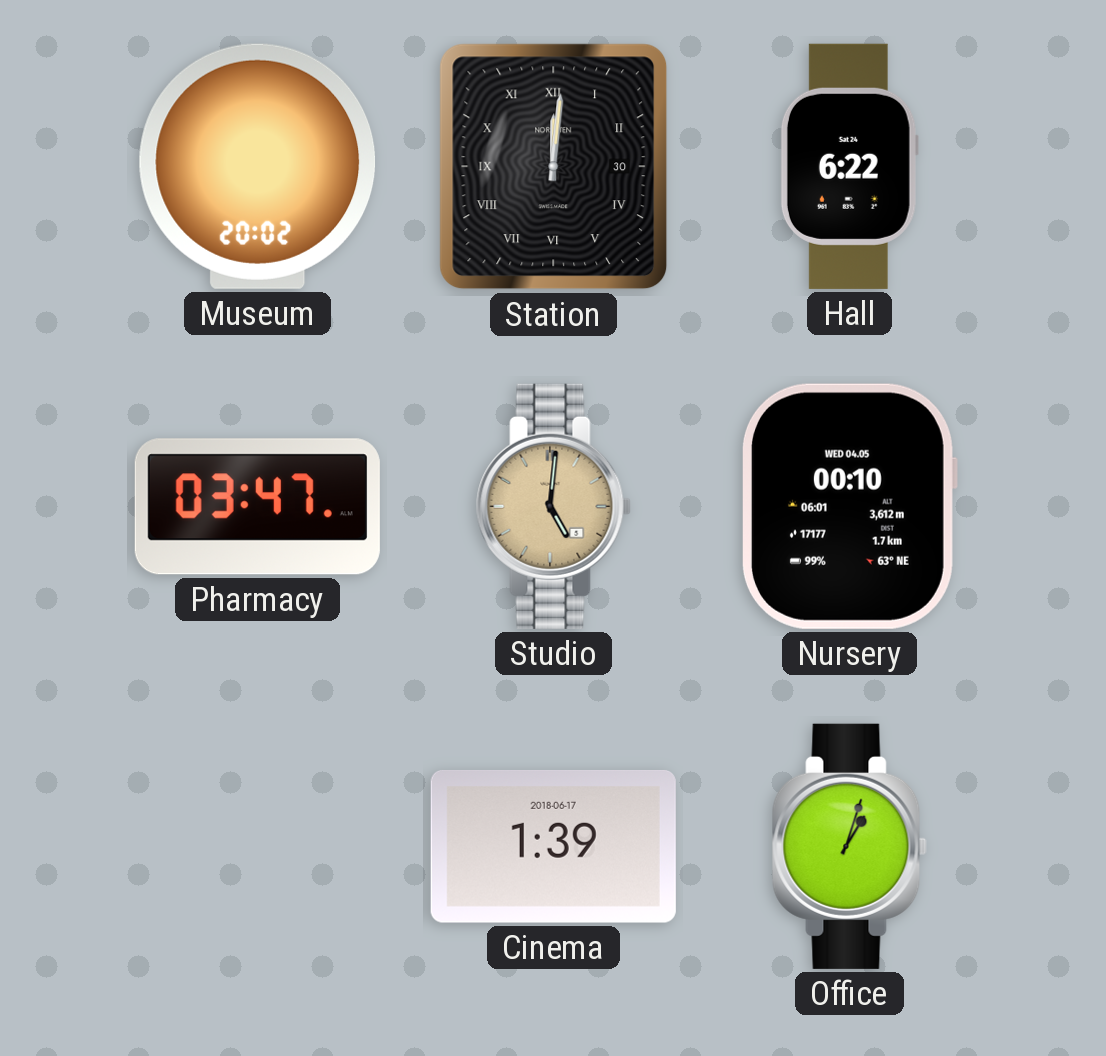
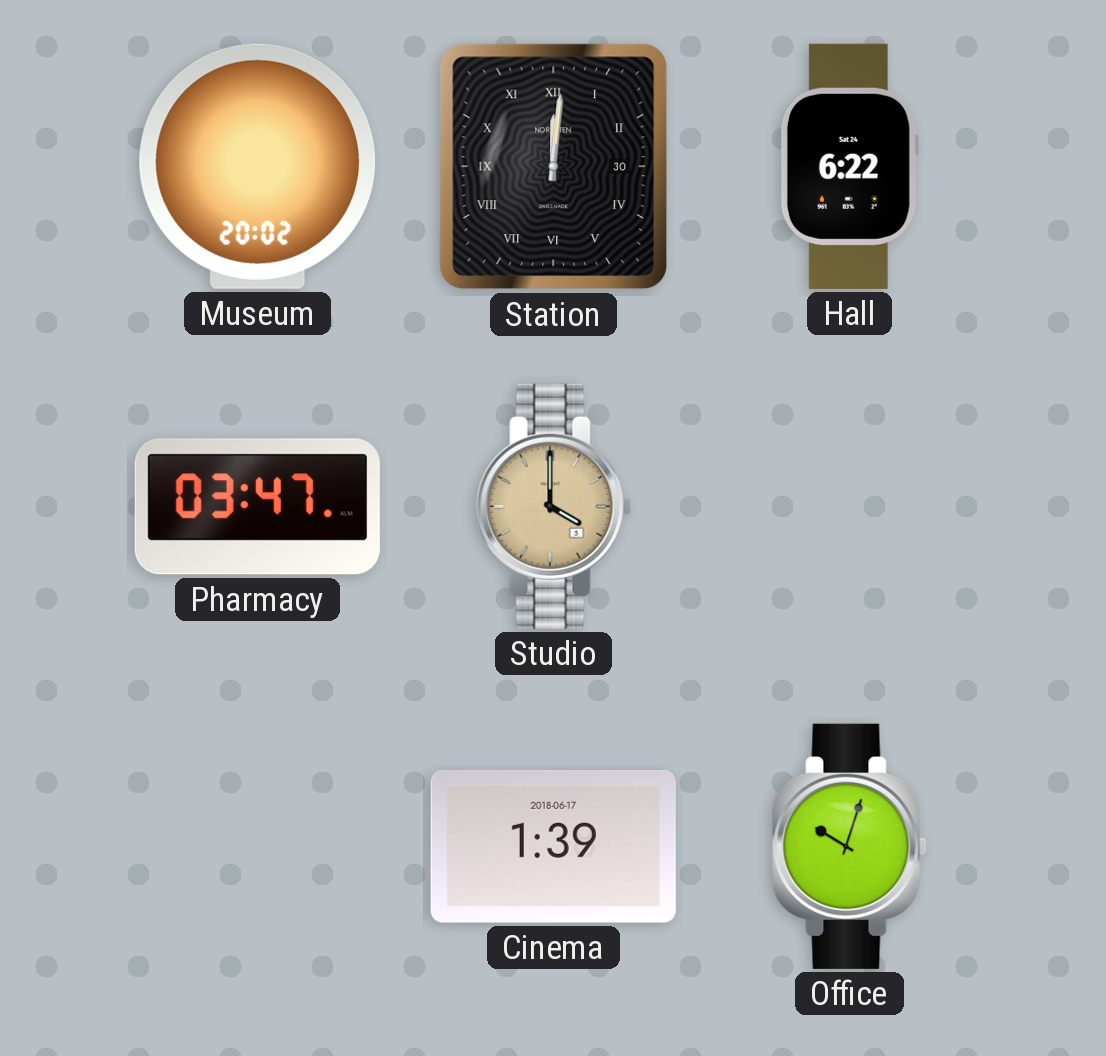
Studio: 5:01 -> 4:00
Nursery: 00:10 -> none
Office: 1:03 -> 10:03
